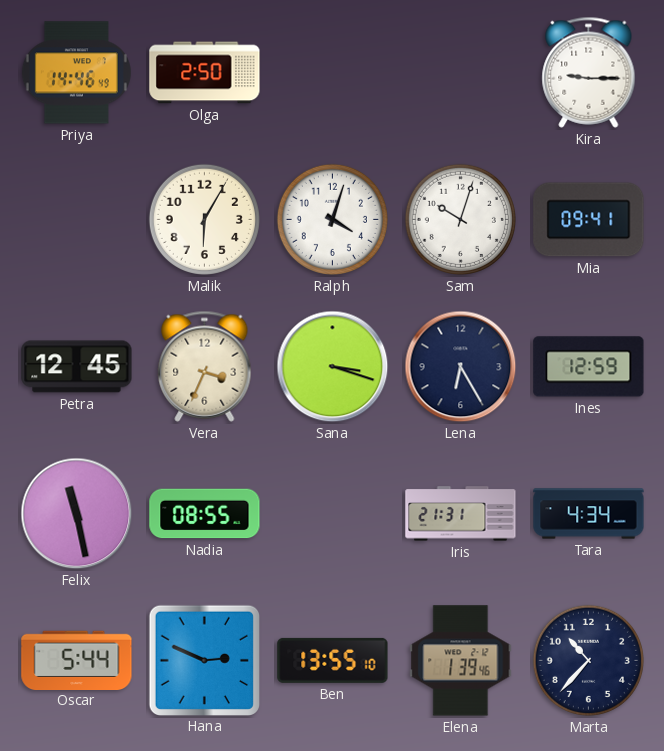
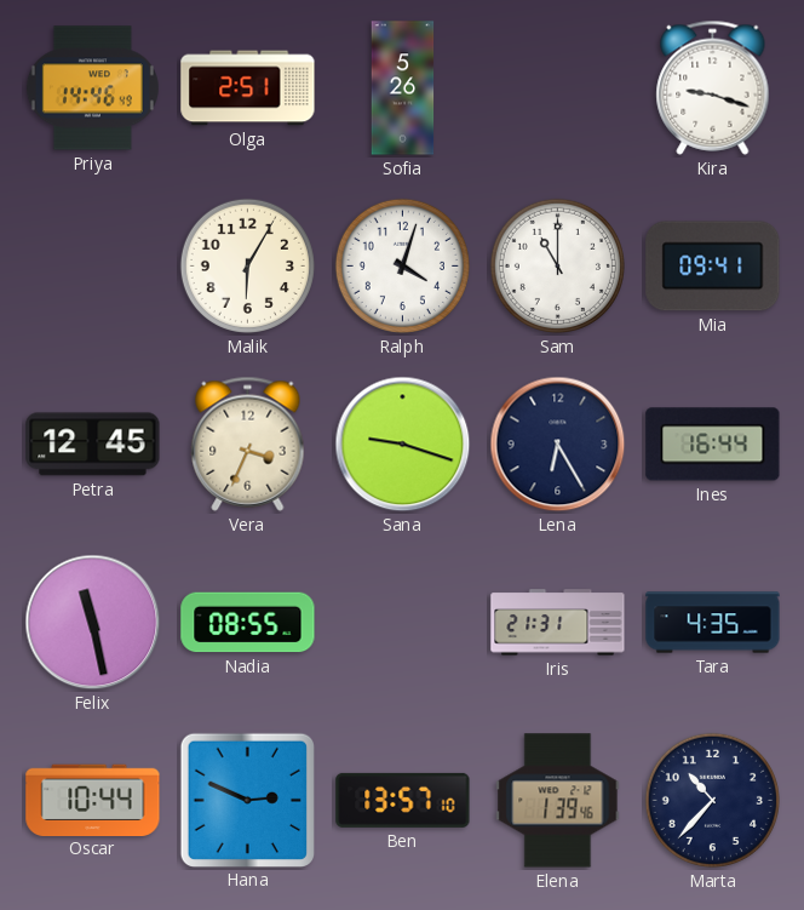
Olga: 2:50 -> 2:51
Sofia: none -> 5:26
Kira: 9:15 -> 9:18
Sam: 10:03 -> 11:00
Sana: 3:18 -> 9:18
Ines: 12:59 -> 16:44
Tara: 4:34 -> 4:35
Oscar: 5:44 -> 10:44
Ben: 13:55 -> 13:57
